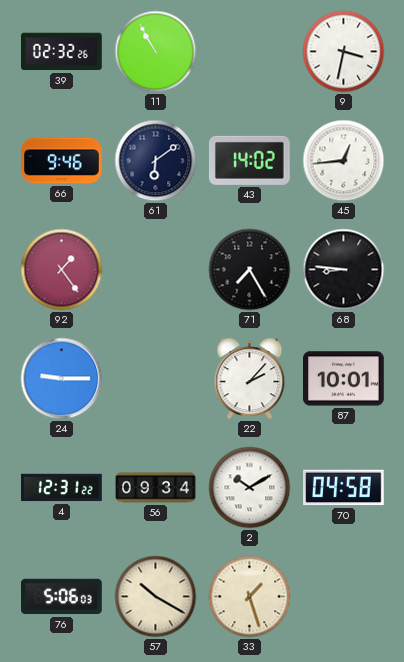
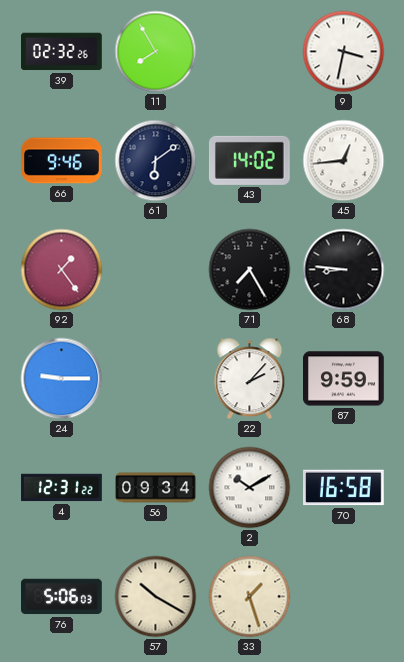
11: 10:55 -> 7:55
87: 10:01 -> 9:59
70: 04:58 -> 16:58
